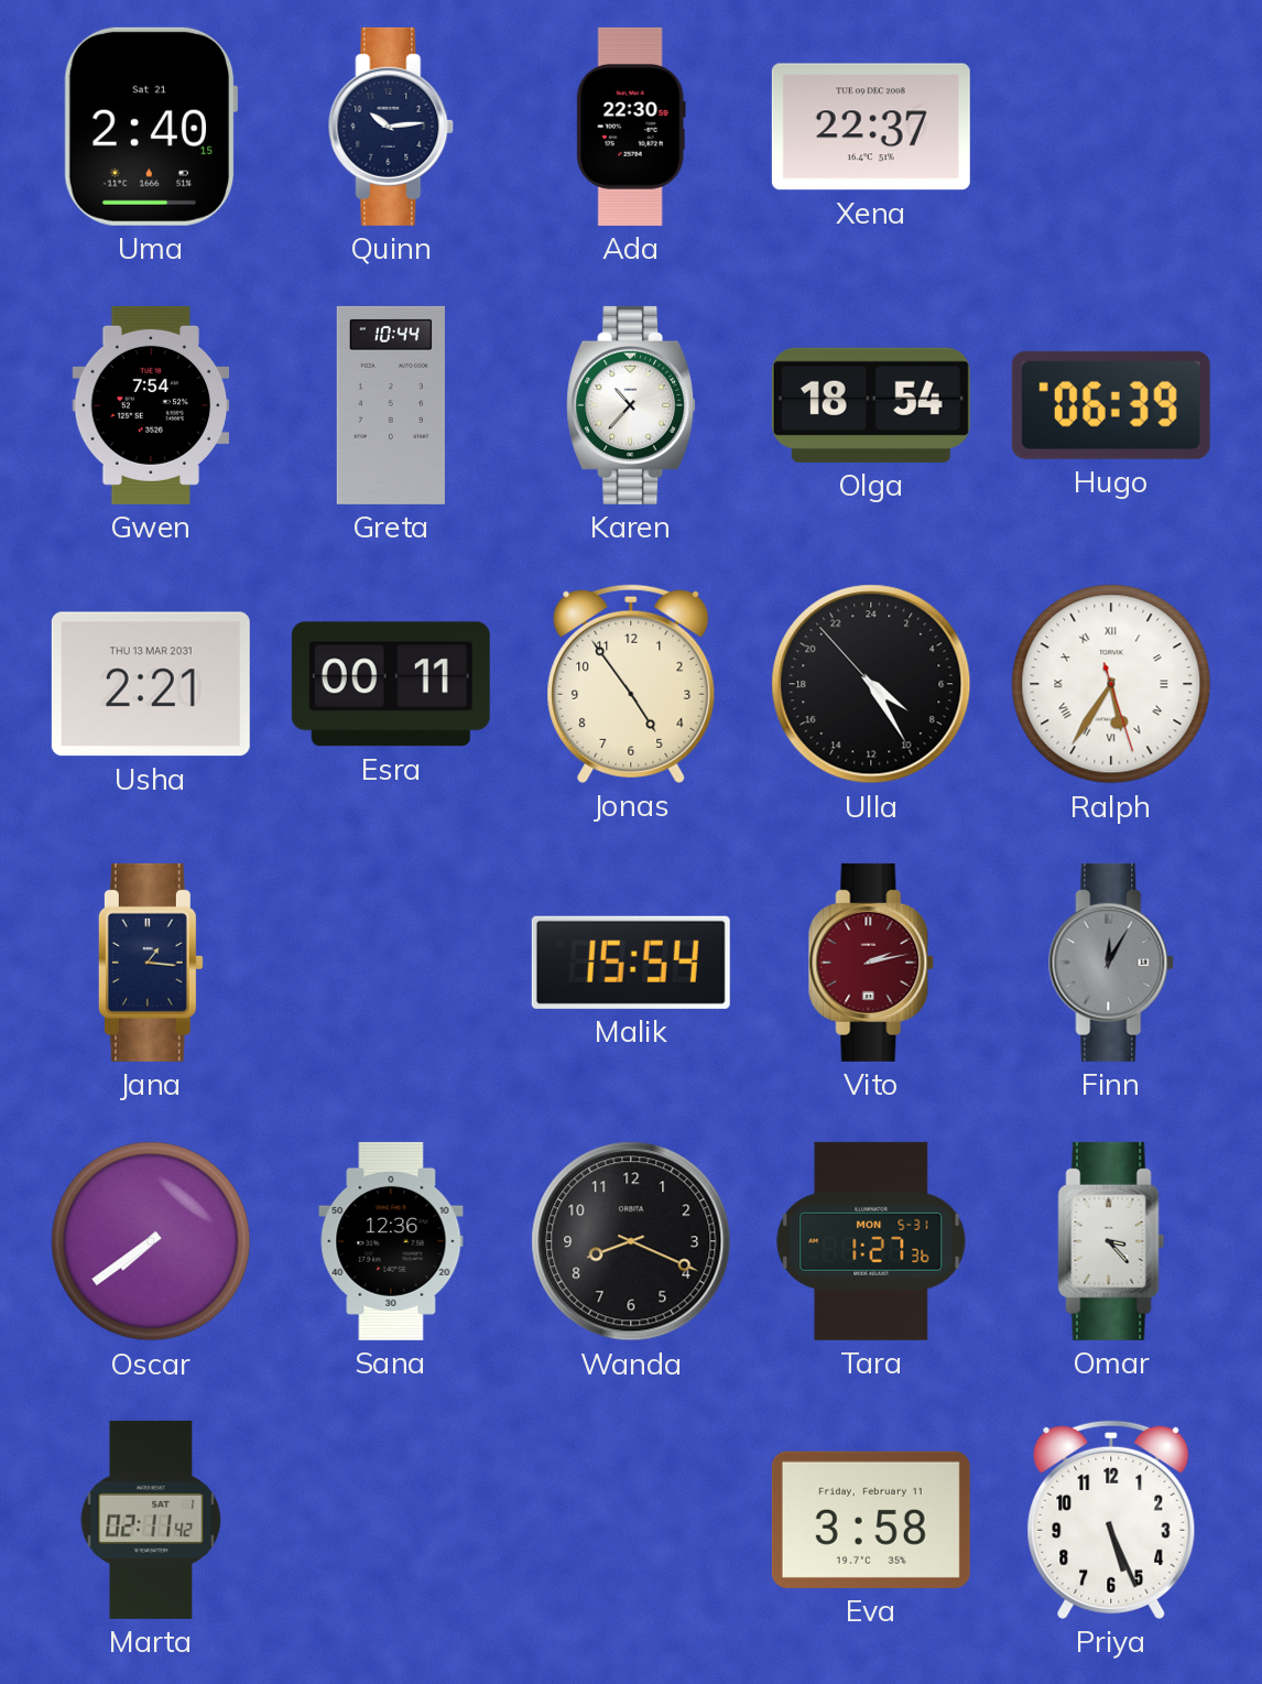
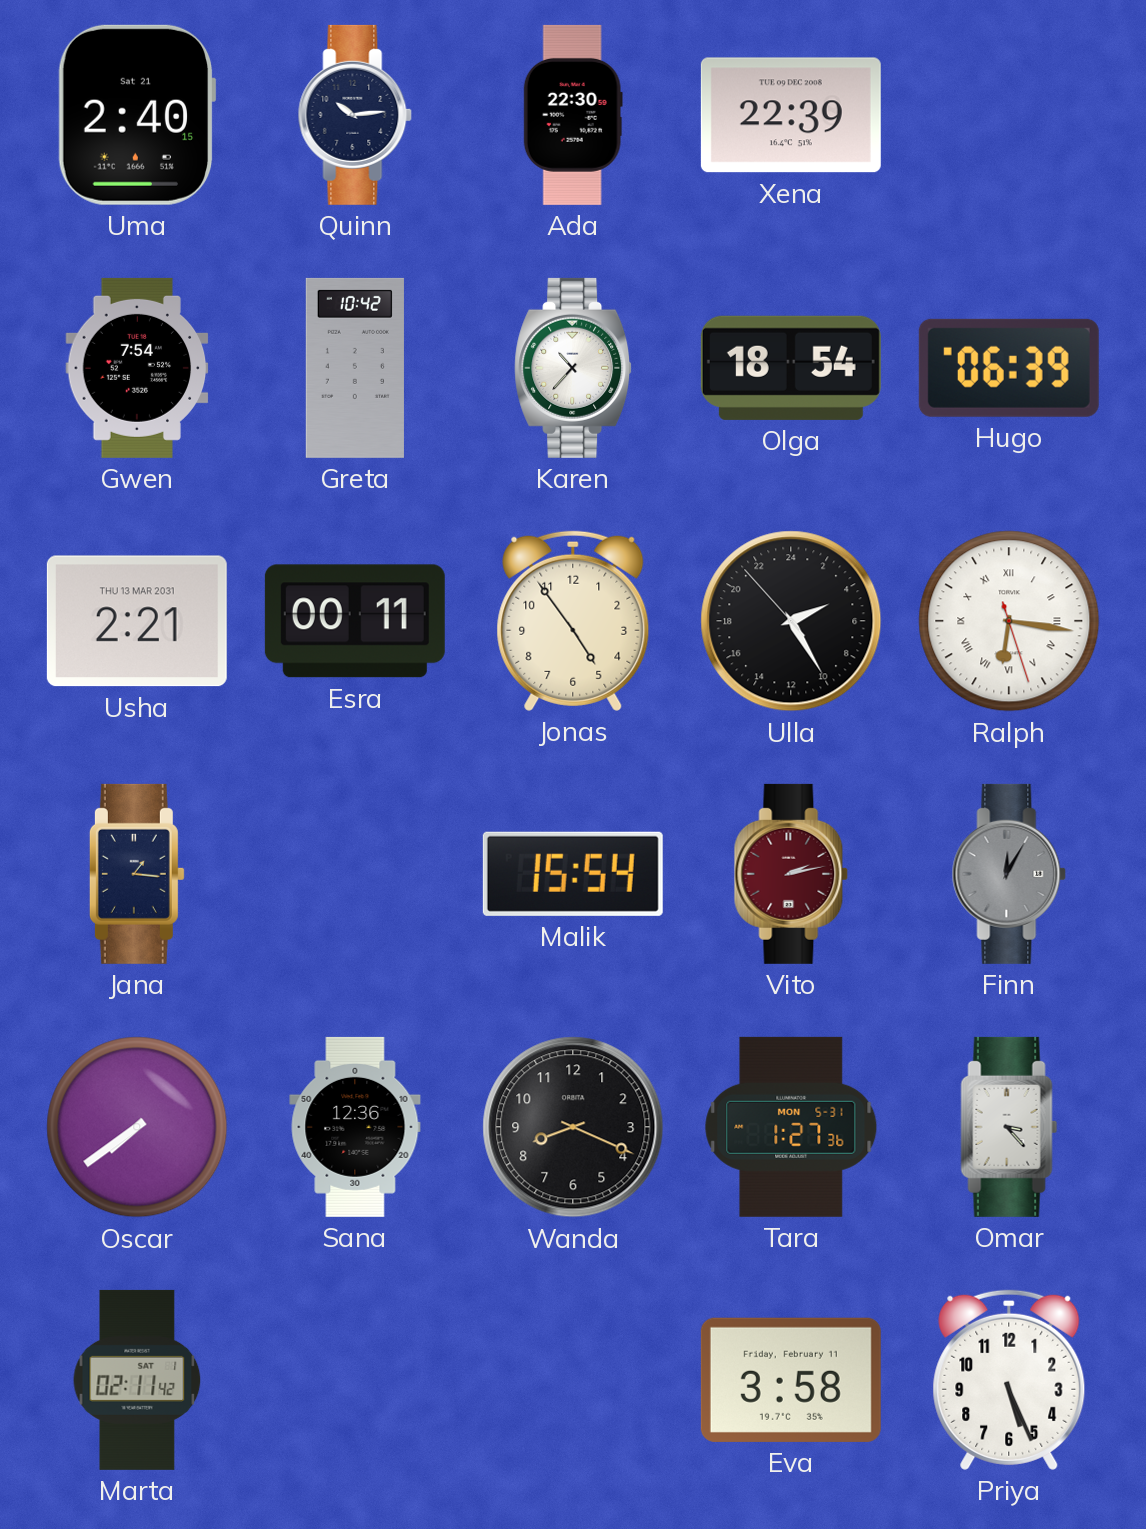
Xena: 22:37 -> 22:39
Greta: 10:44 -> 10:42
Ulla: 8:24 -> 4:24
Ralph: 5:35 -> 6:16
